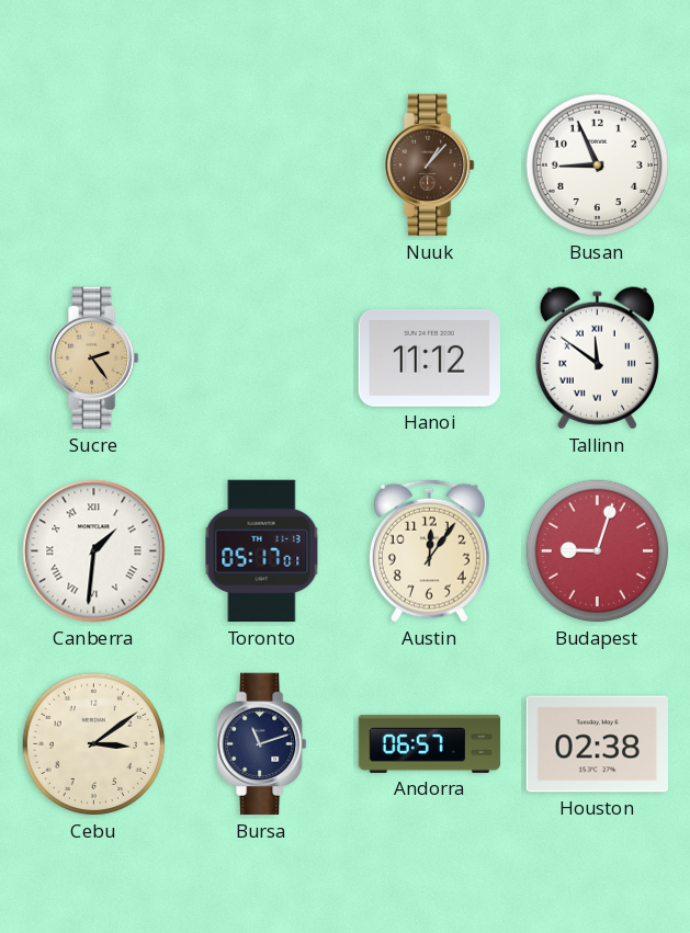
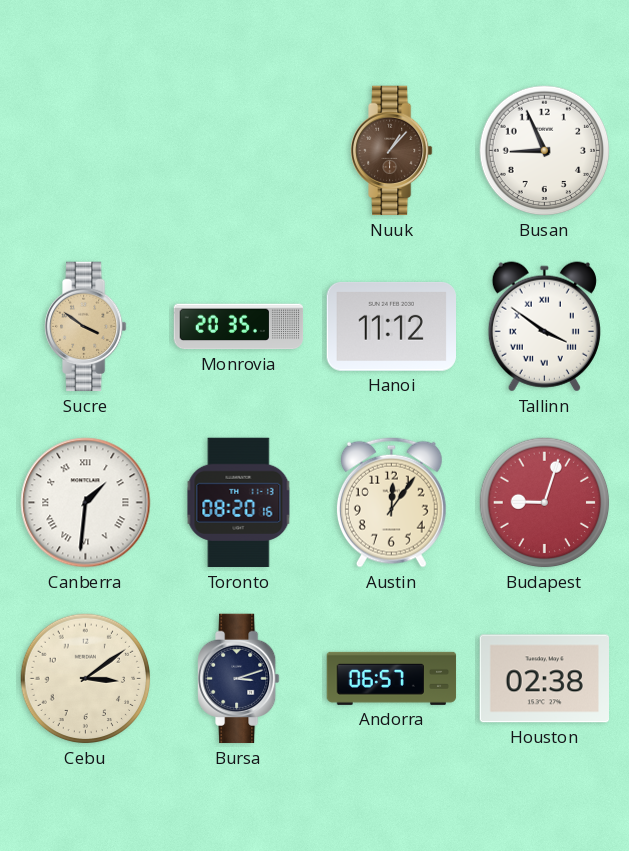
Sucre: 2:24 -> 3:51
Monrovia: none -> 20:35
Tallinn: 11:51 -> 3:51
Toronto: 05:17 -> 08:20
Bursa: 11:12 -> 3:12
